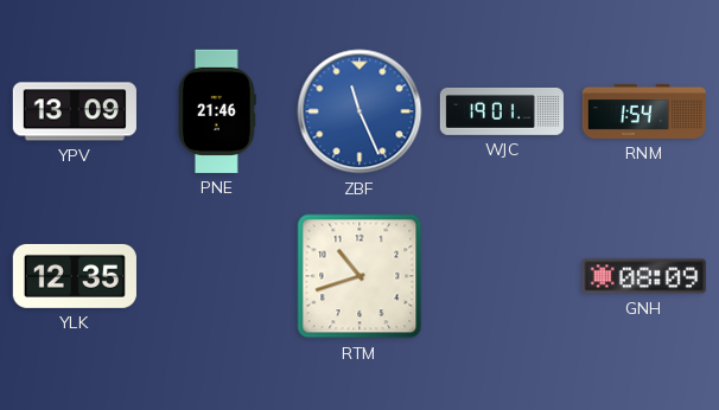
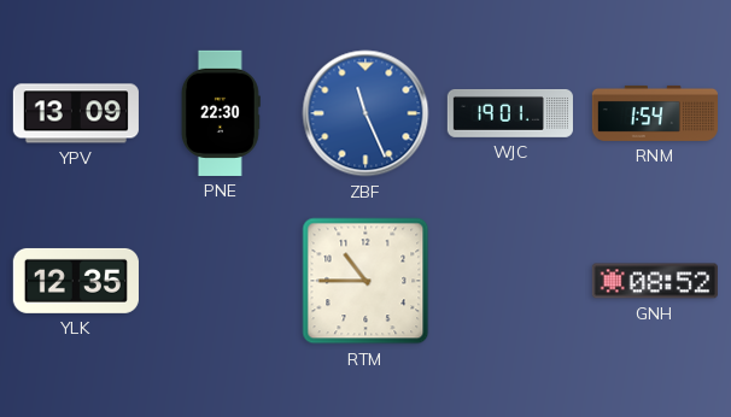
PNE: 21:46 -> 22:30
RTM: 10:42 -> 10:45
GNH: 08:09 -> 08:52
